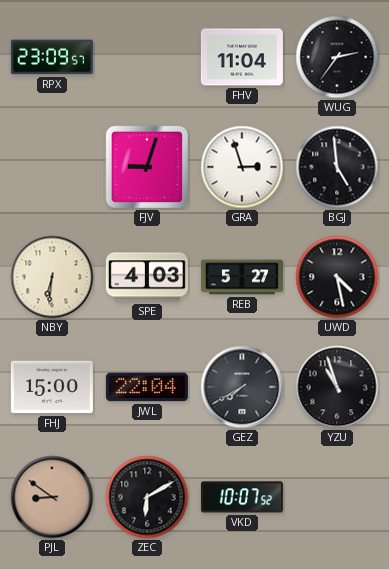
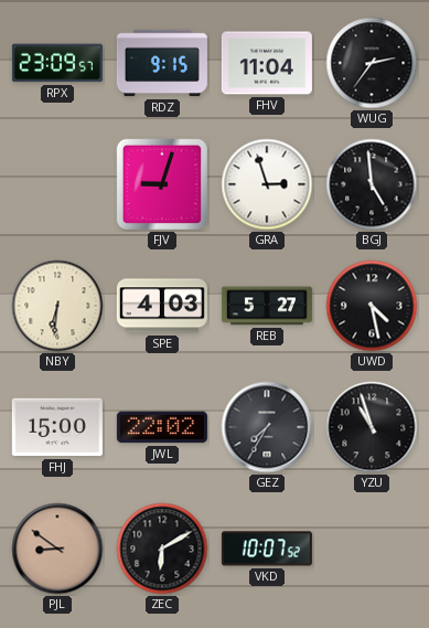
RDZ: none -> 9:15
JWL: 22:04 -> 22:02
GEZ: 7:40 -> 7:35
